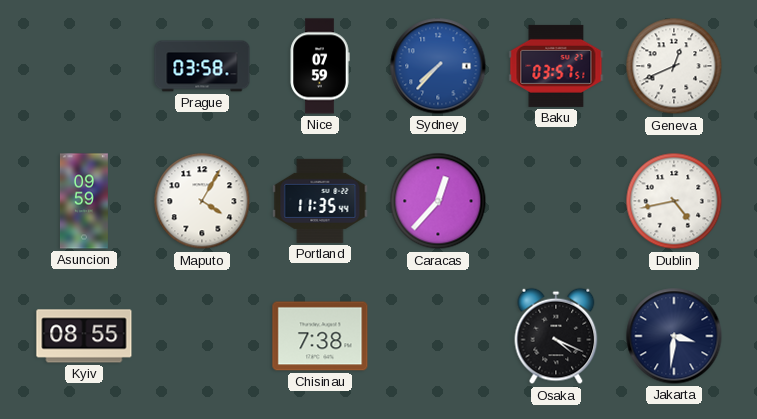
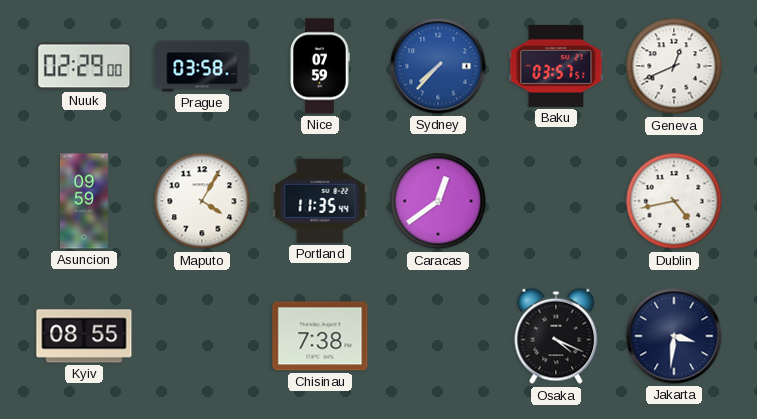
Nuuk: none -> 02:29
Caracas: 12:37 -> 12:39
